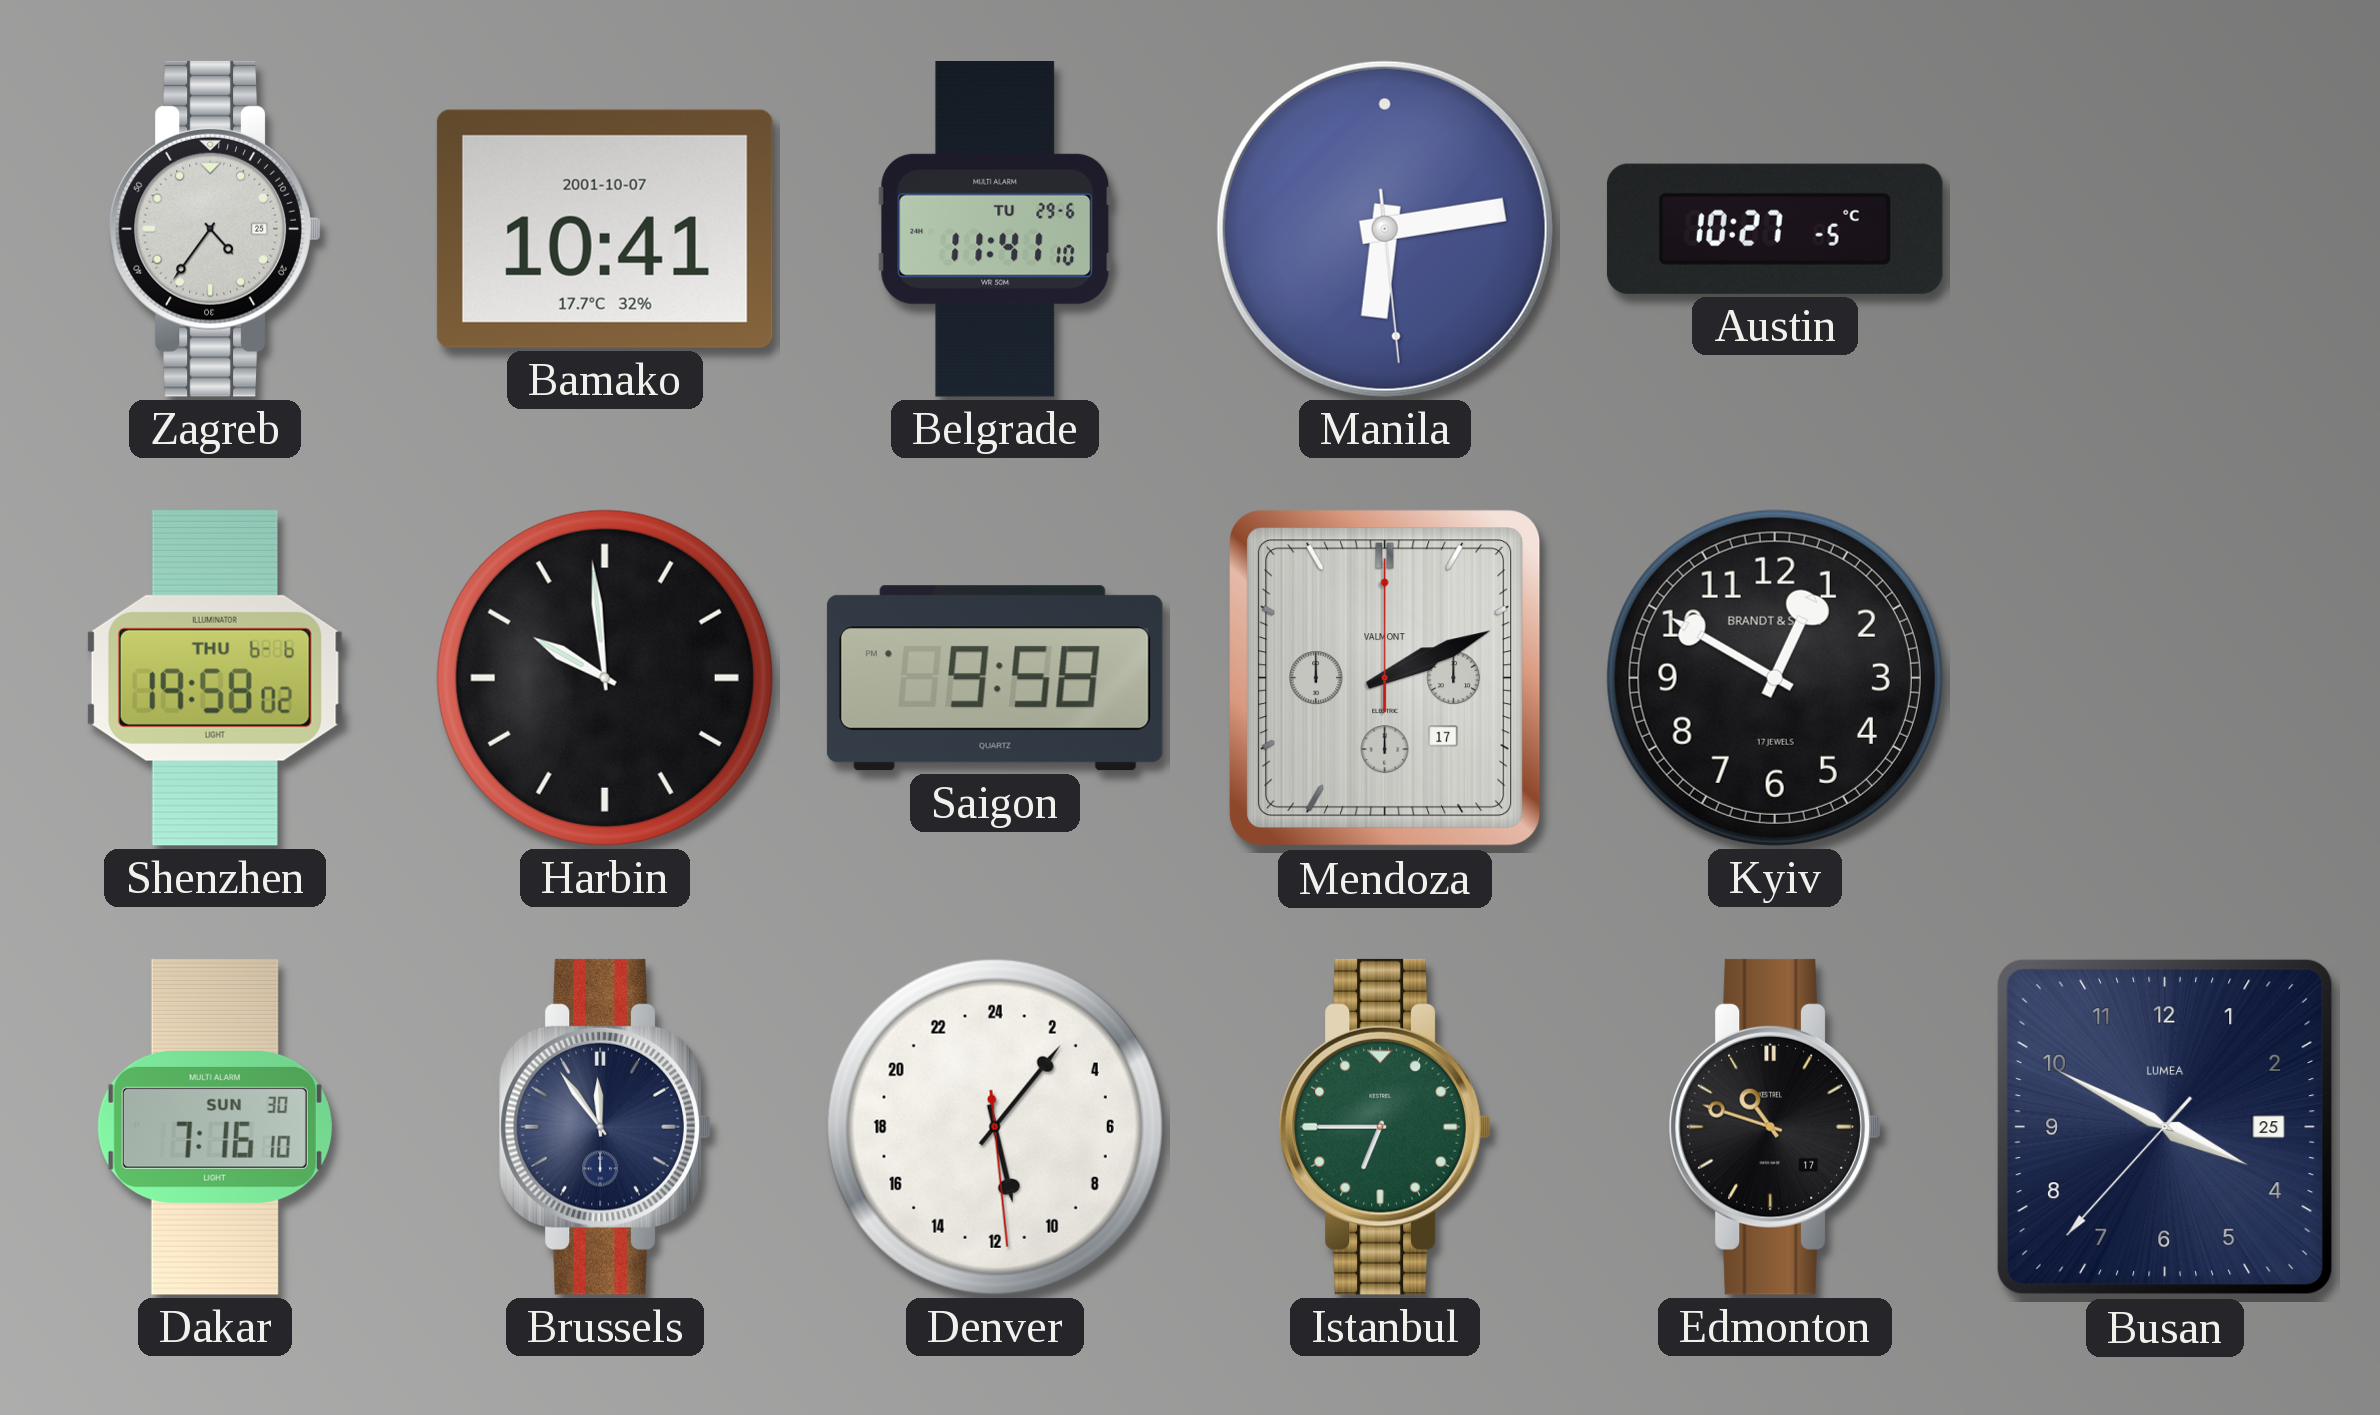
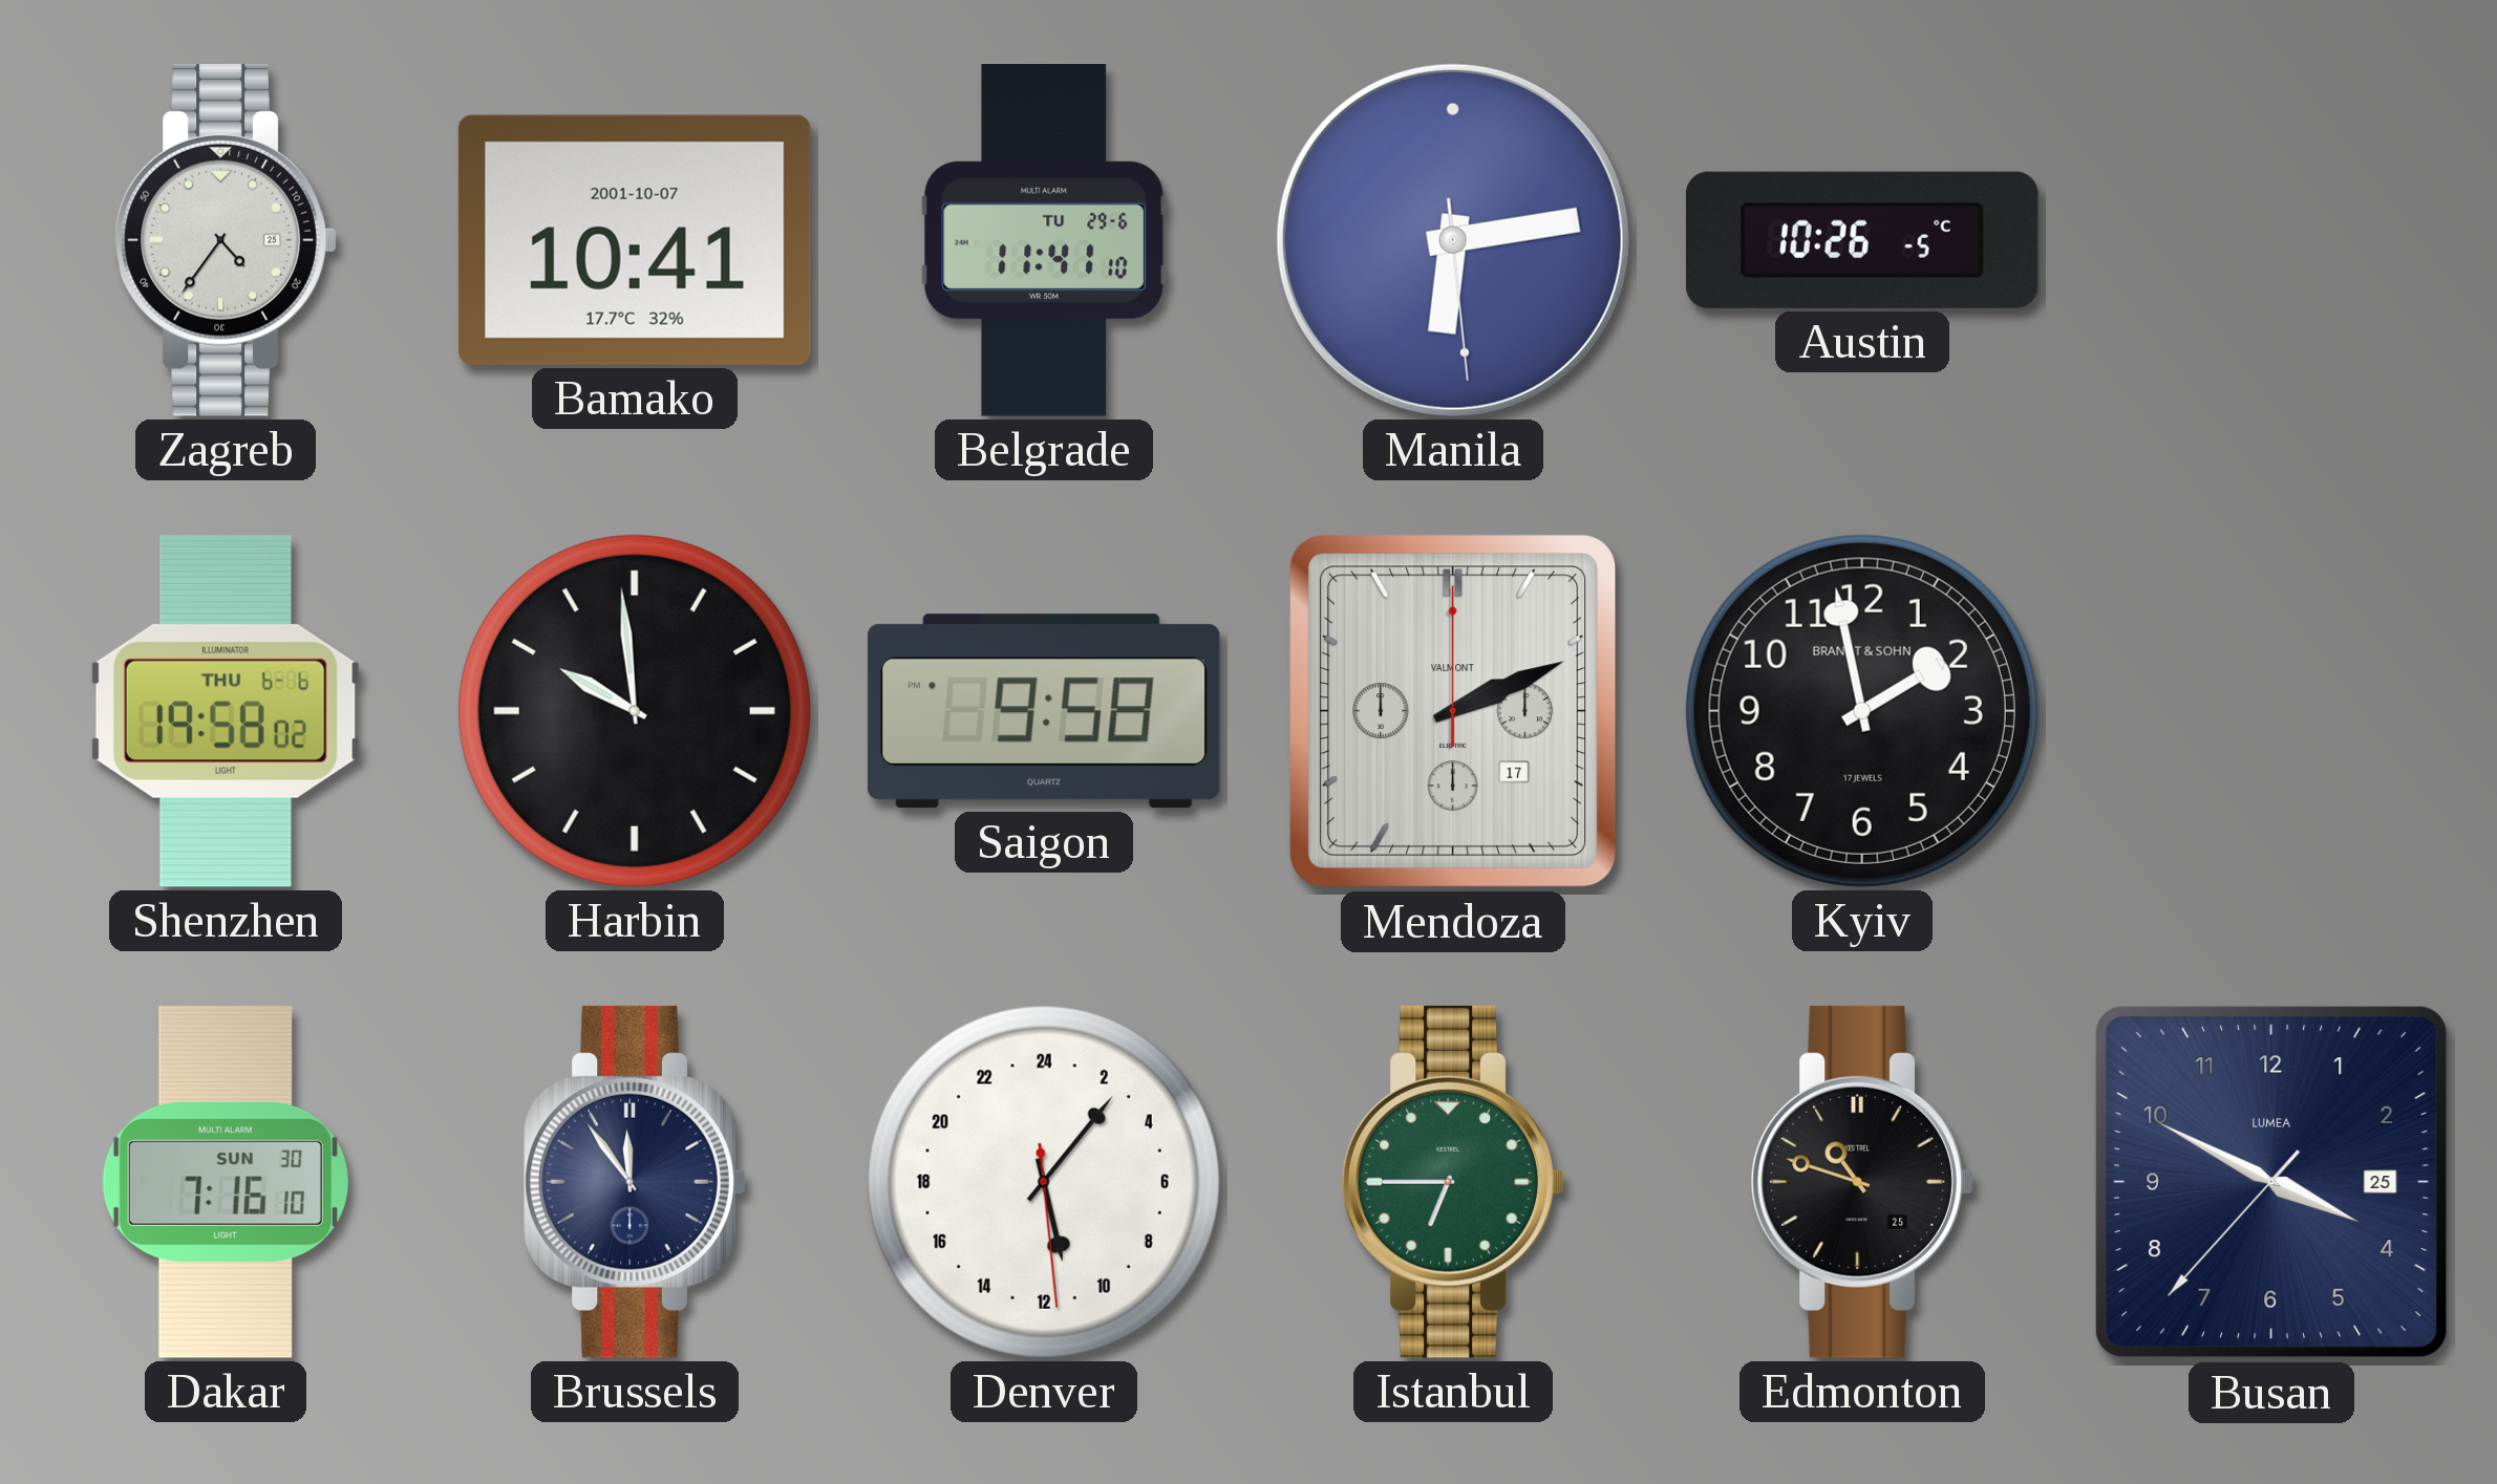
Austin: 10:27 -> 10:26
Kyiv: 12:50 -> 1:58
Edmonton date: 17 -> 25
